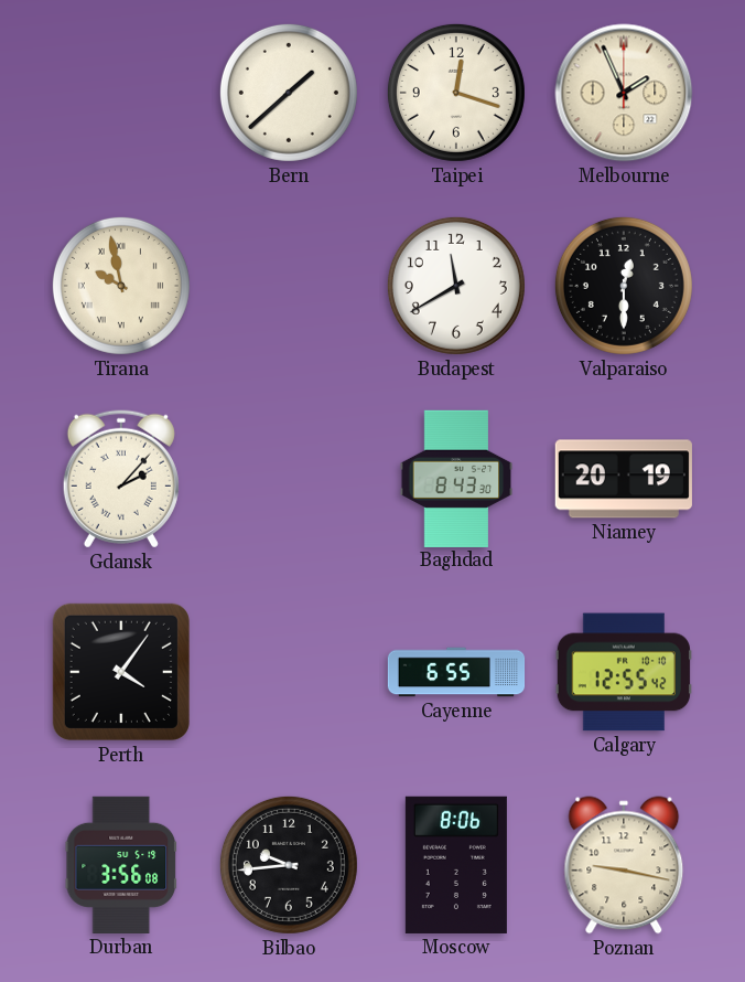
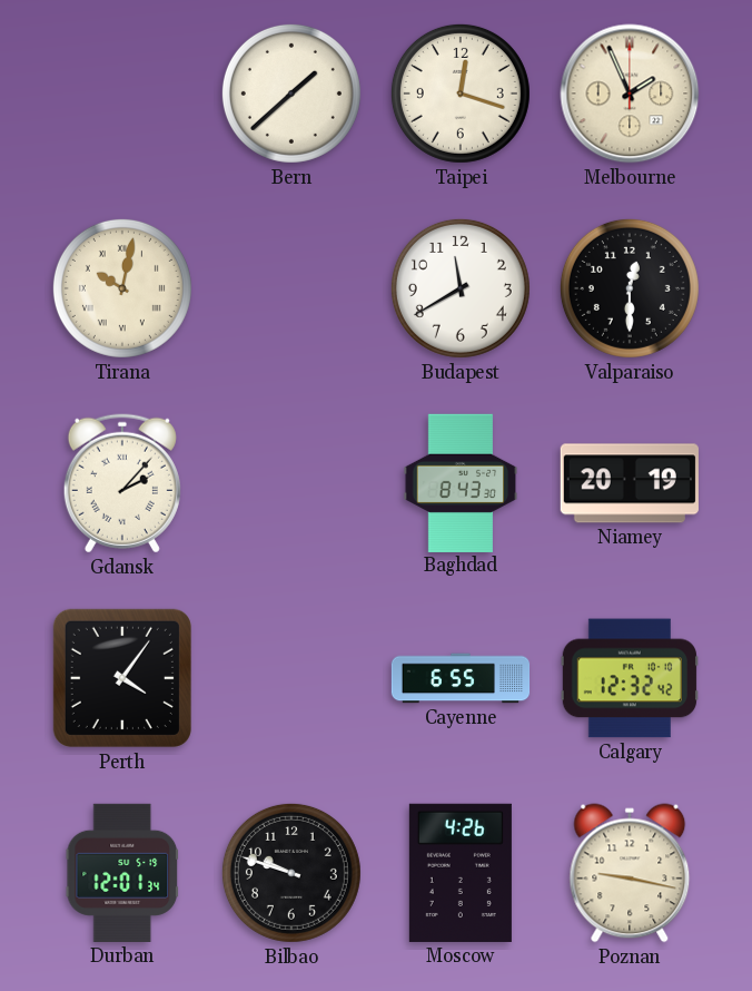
Tirana: 9:58 -> 10:02
Calgary: 12:55 -> 12:32
Durban: 3:56 -> 12:01
Bilbao: 9:44 -> 9:48
Moscow: 8:06 -> 4:26
